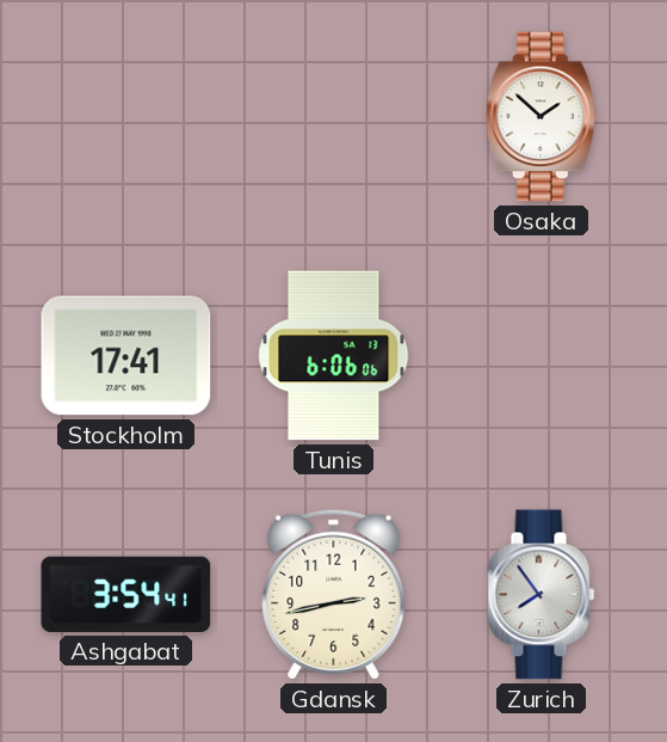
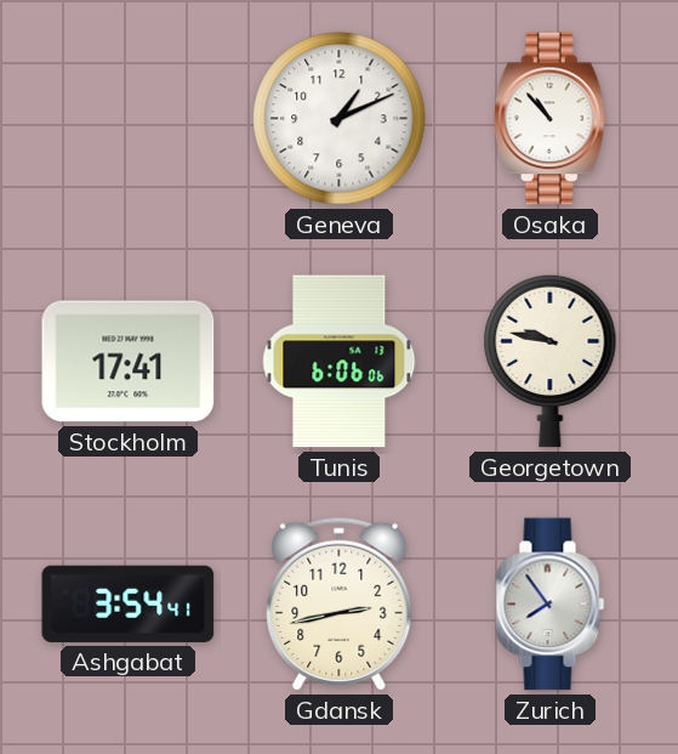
Geneva: none -> 1:11
Osaka: 1:52 -> 10:53
Georgetown: none -> 9:47
